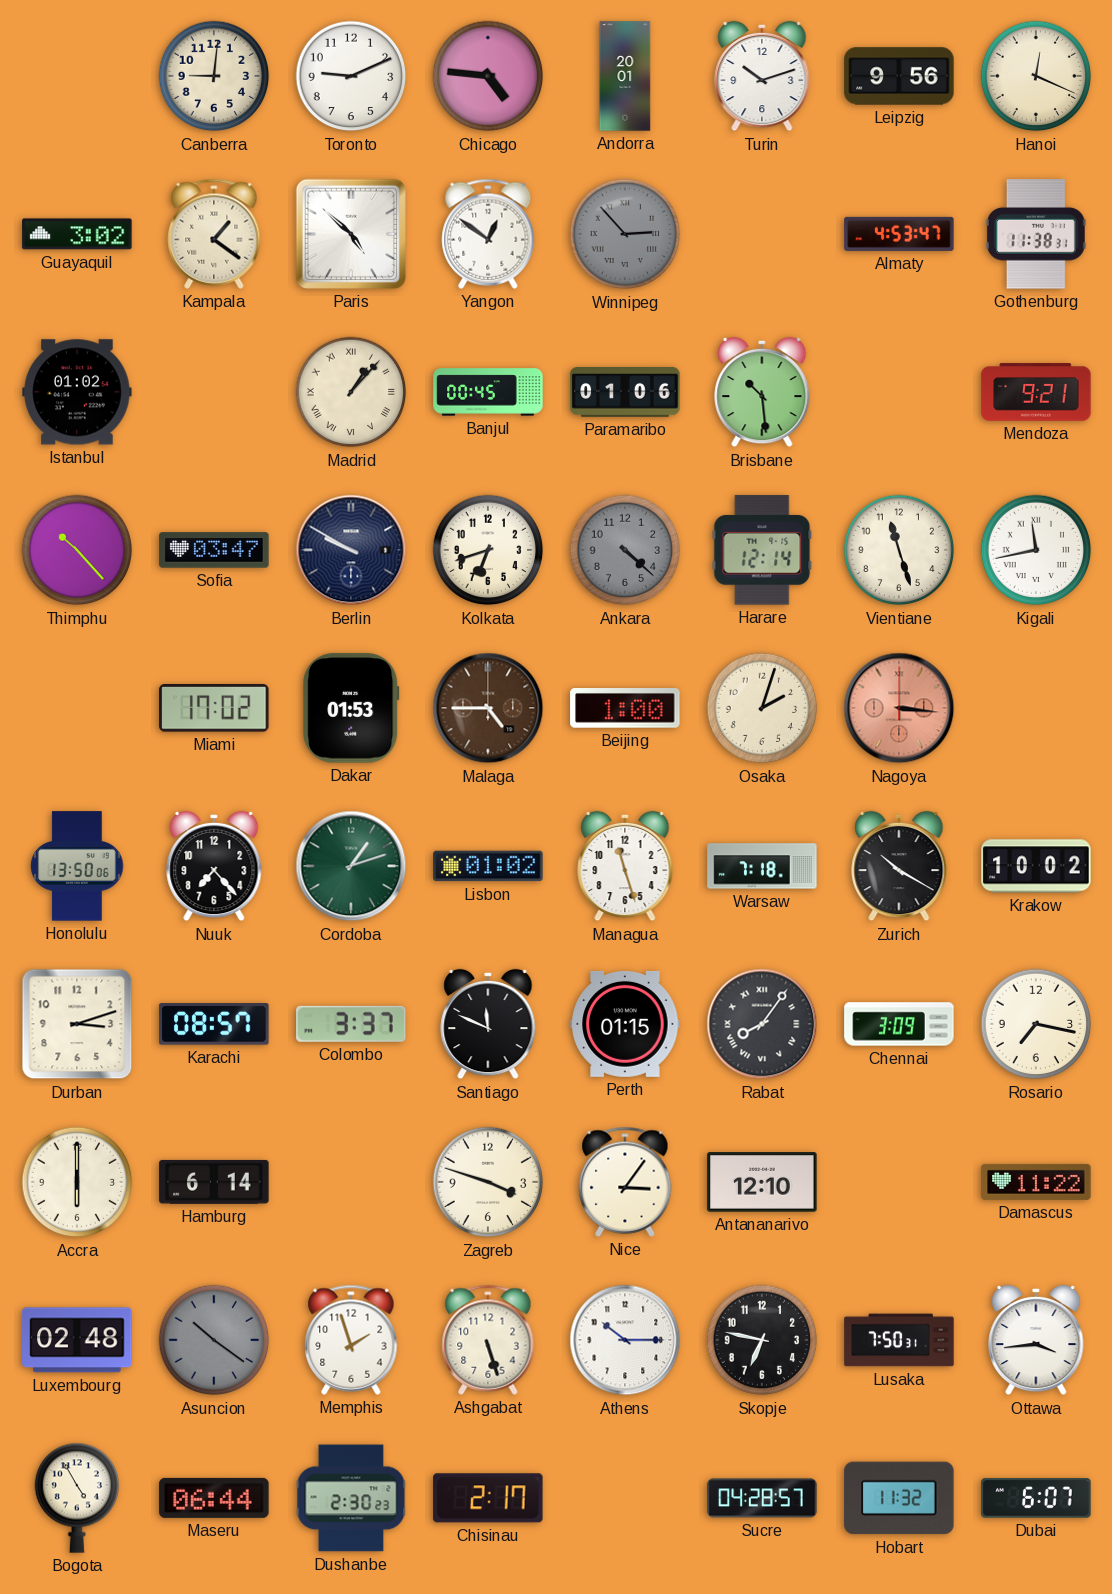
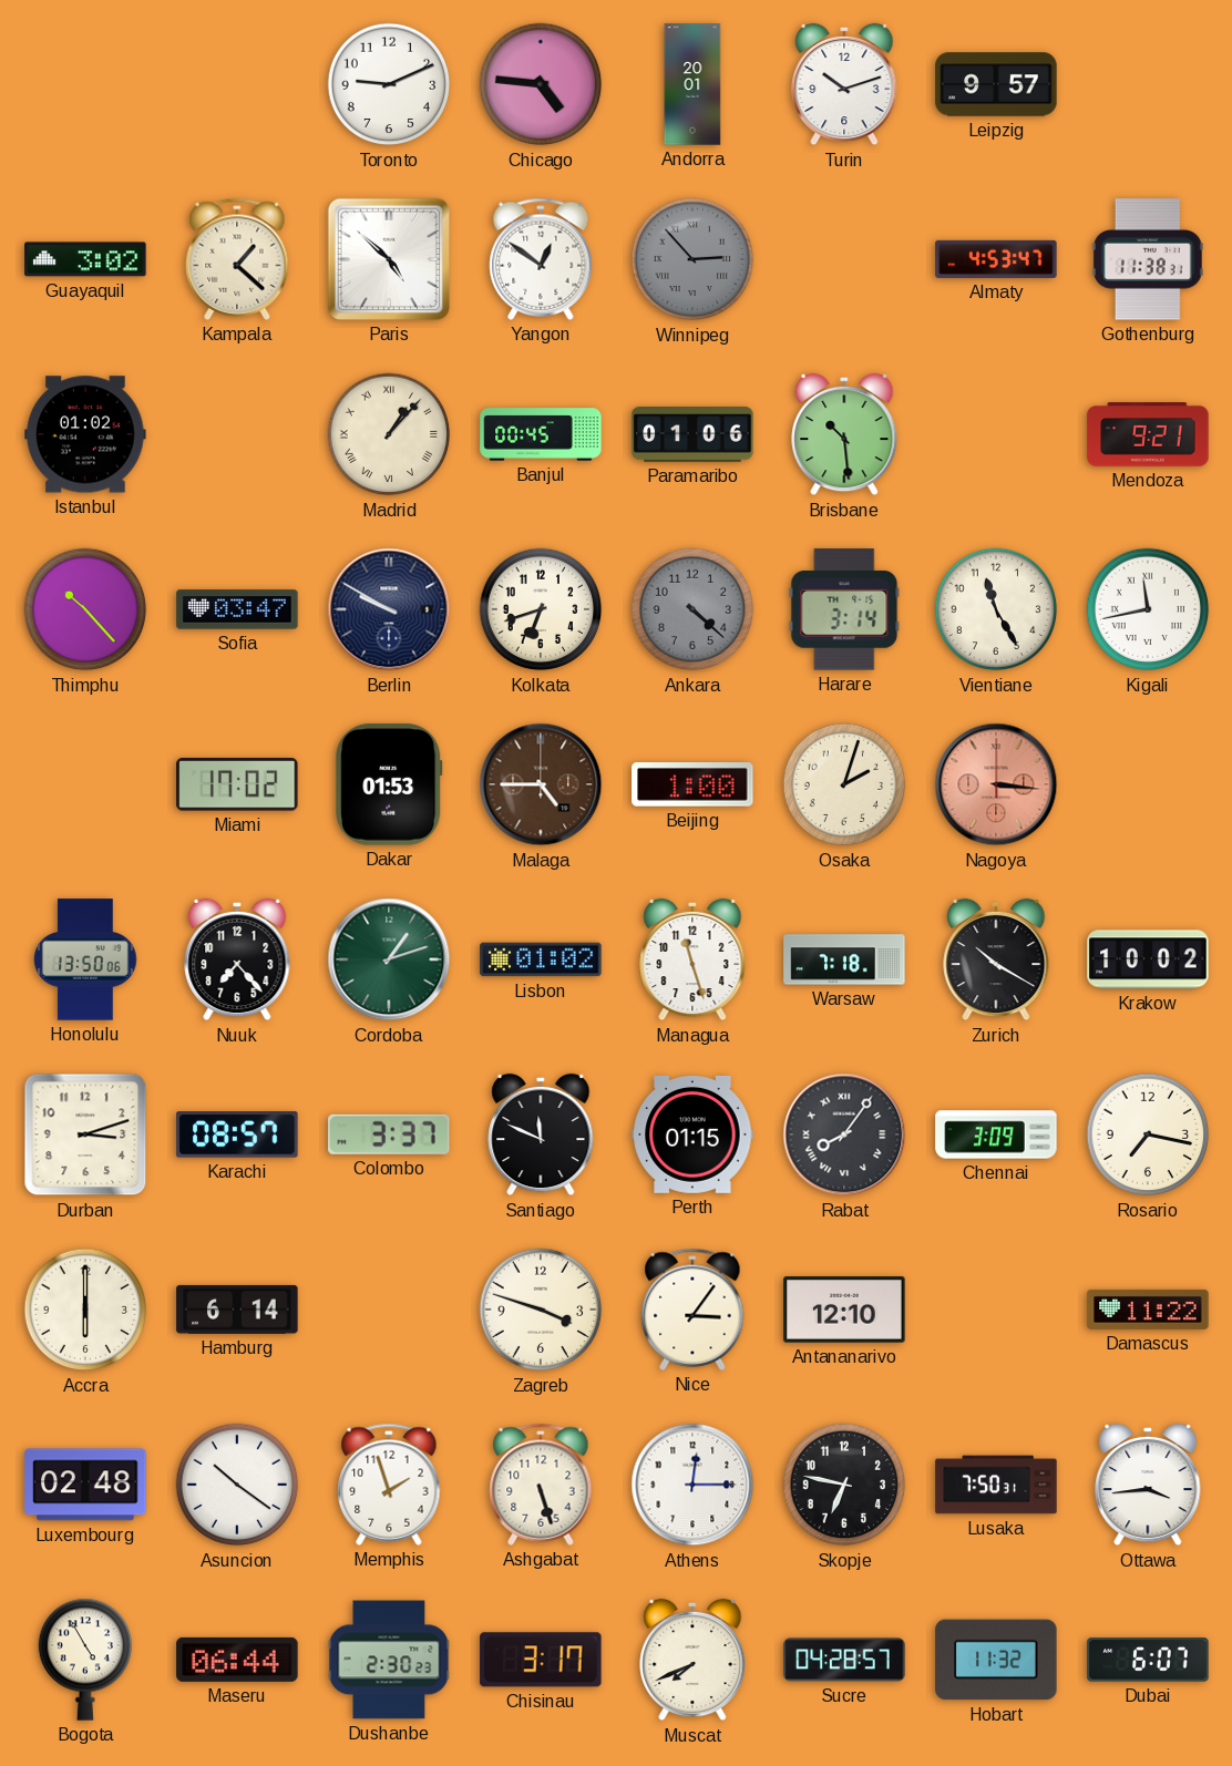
Canberra: 9:01 -> none
Leipzig: 9:56 -> 9:57
Hanoi: 12:19 -> none
Kampala: 1:21 -> 1:22
Harare: 12:14 -> 3:14
Vientiane: 11:27 -> 11:25
Asuncion dial: grey -> white
Athens: 10:15 -> 12:15
Chisinau: 2:17 -> 3:17
Muscat: none -> 7:41
